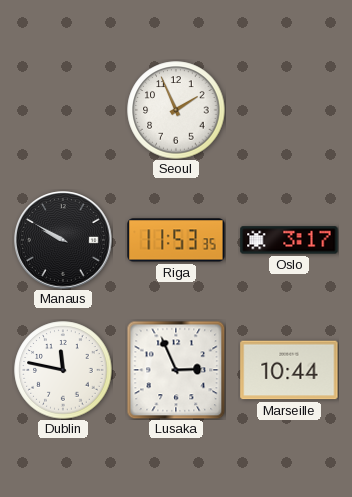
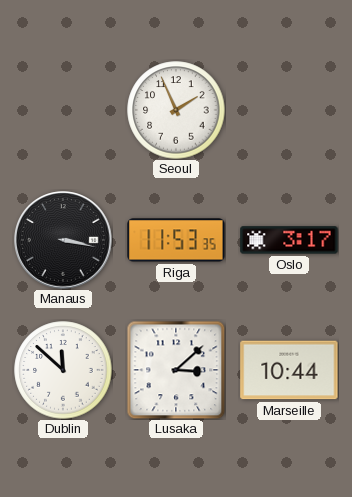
Manaus: 9:50 -> 3:17
Dublin: 11:47 -> 11:52
Lusaka: 2:56 -> 3:08
